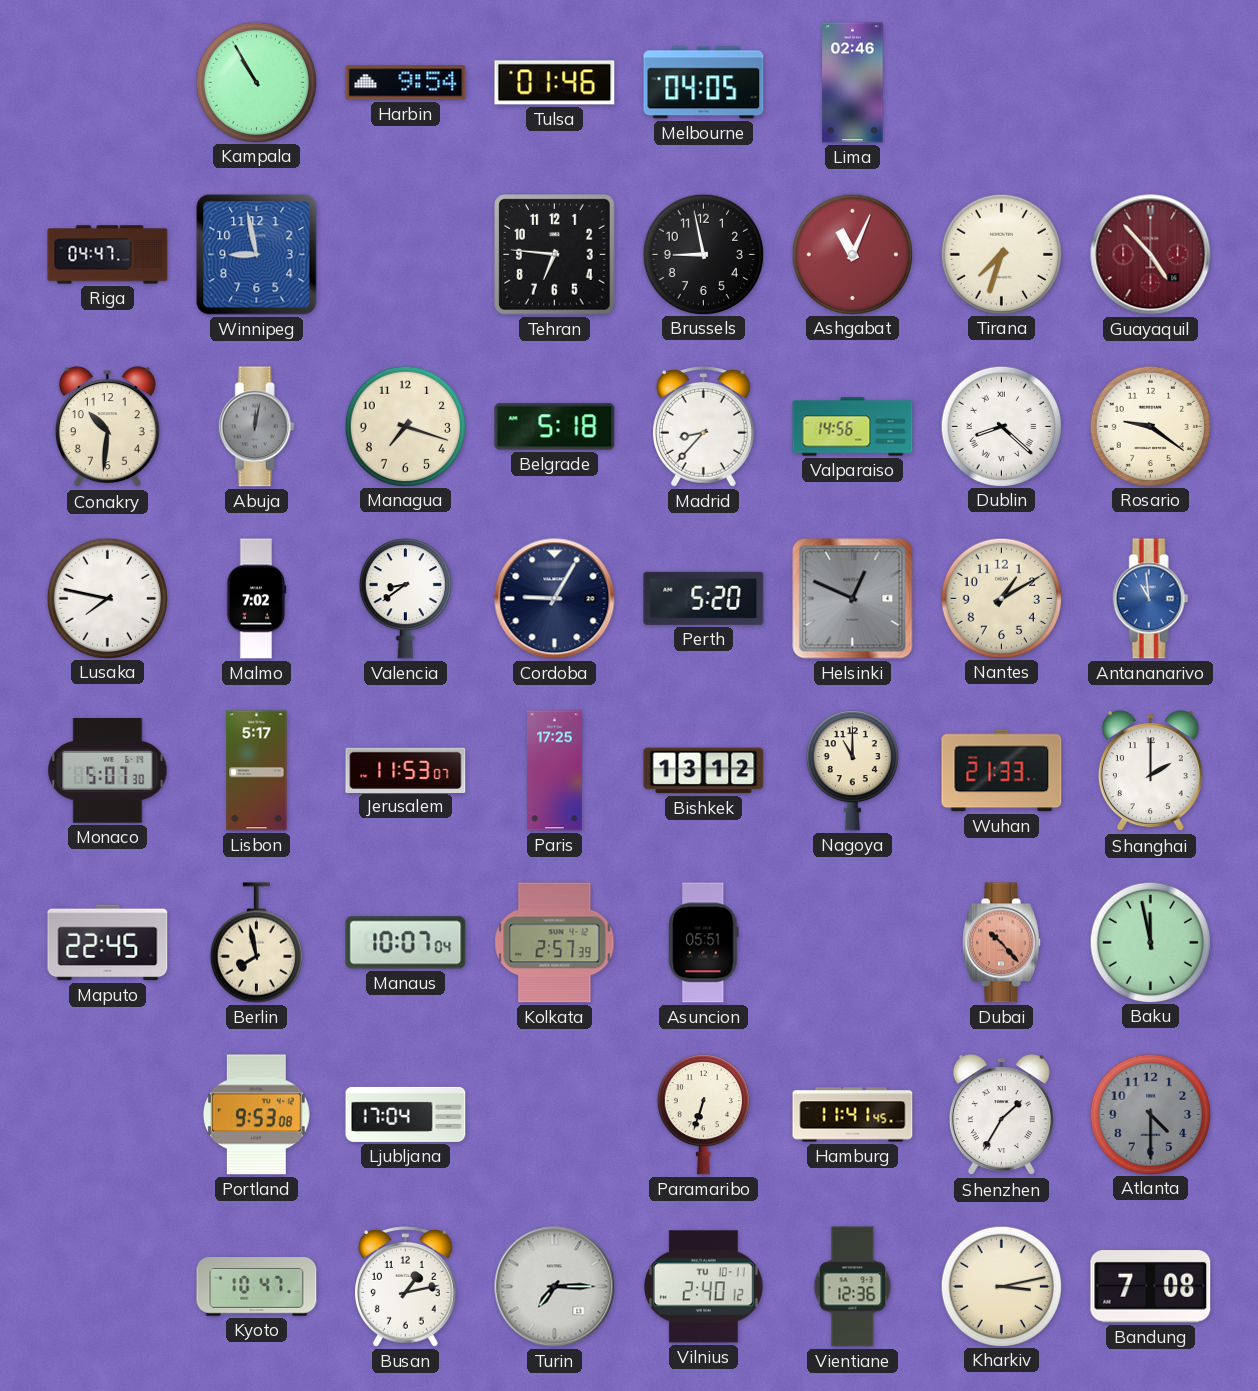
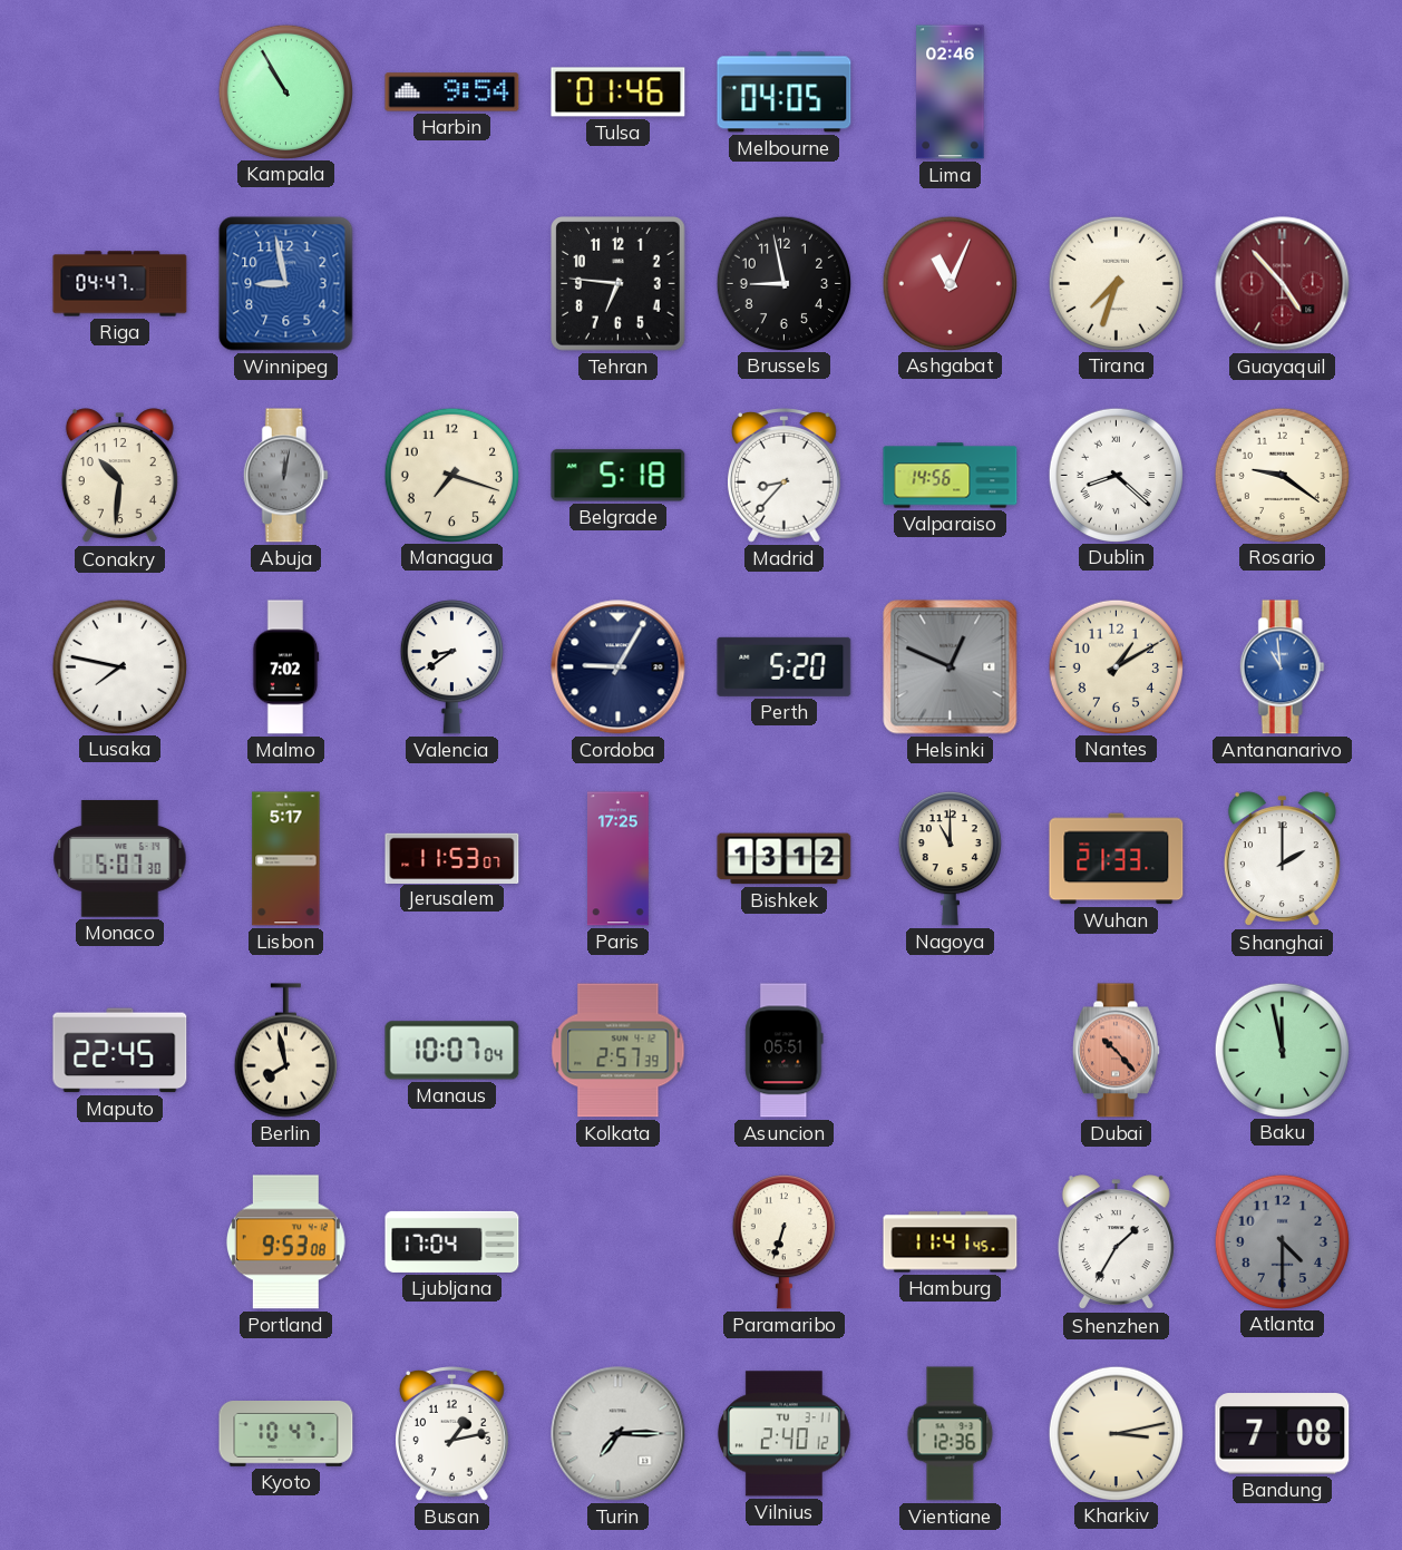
Vilnius date: TU 10-11 -> TU 3-11
